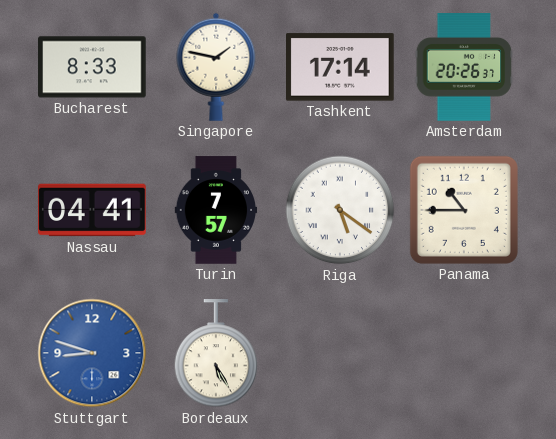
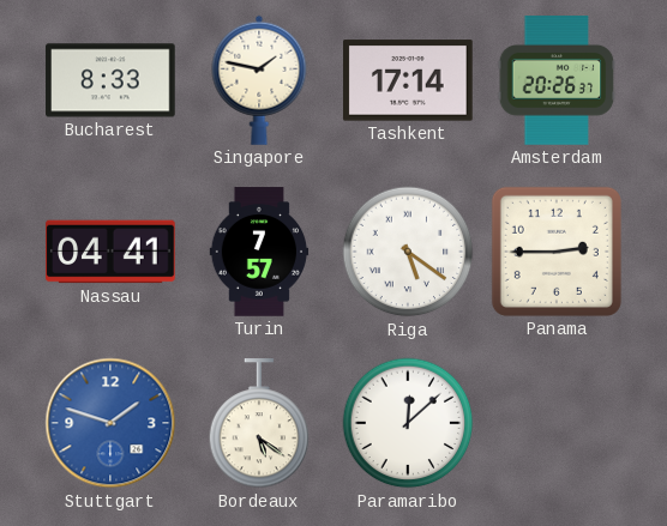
Panama: 10:45 -> 2:45
Stuttgart: 8:48 -> 1:48
Bordeaux: 5:25 -> 5:21
Paramaribo: none -> 12:08
